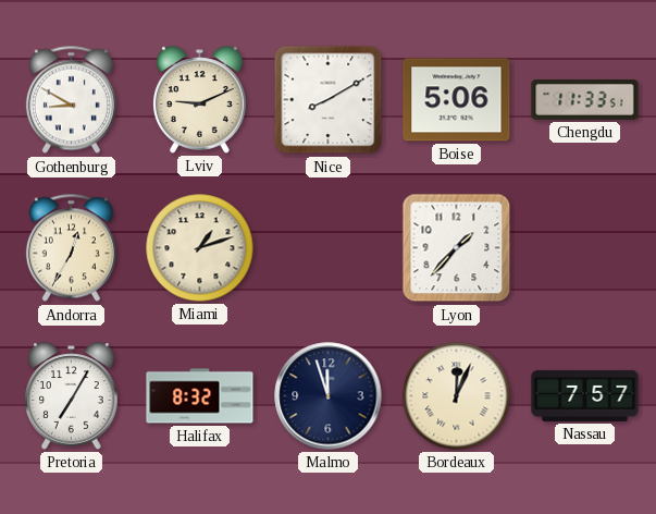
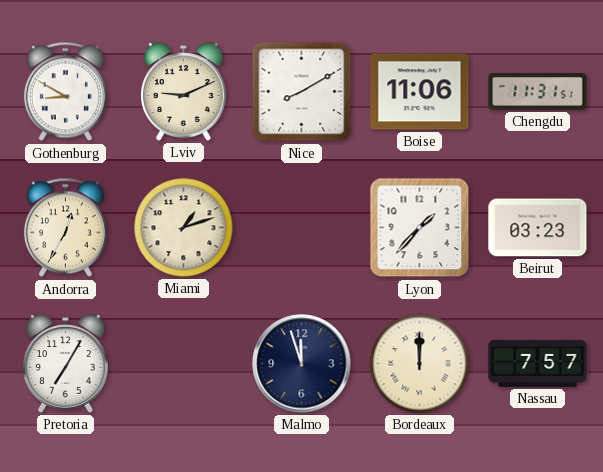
Boise: 5:06 -> 11:06
Chengdu: 11:33 -> 11:31
Beirut: none -> 03:23
Halifax: 8:32 -> none
Bordeaux: 12:04 -> 12:00
